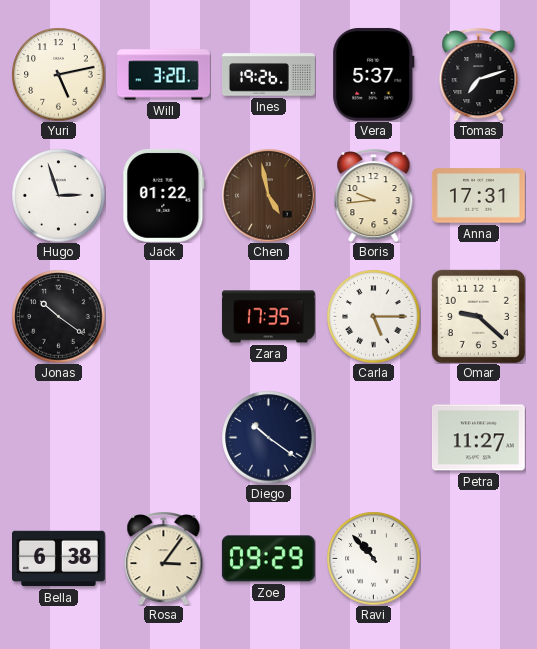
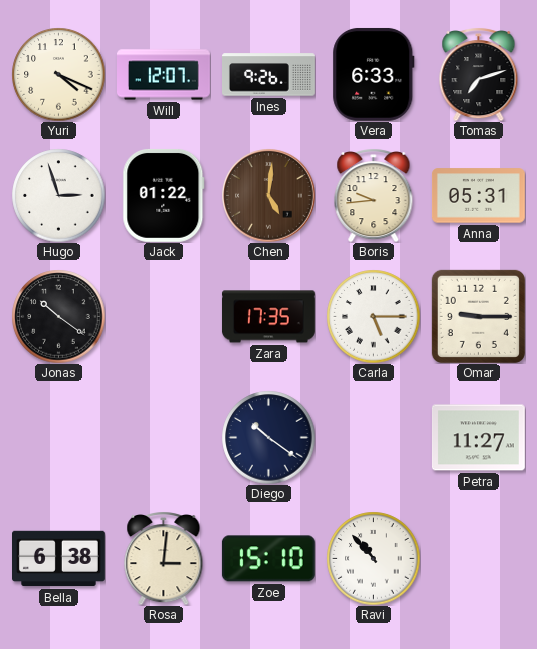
Yuri: 5:13 -> 4:19
Will: 3:20 -> 12:07
Ines: 19:26 -> 9:26
Vera: 5:37 -> 6:33
Chen: 4:58 -> 5:01
Anna: 17:31 -> 05:31
Omar: 9:22 -> 9:15
Rosa: 3:06 -> 3:01
Zoe: 09:29 -> 15:10
